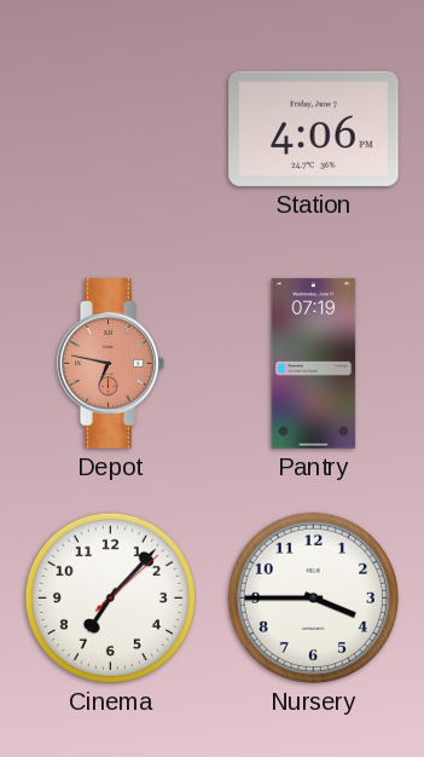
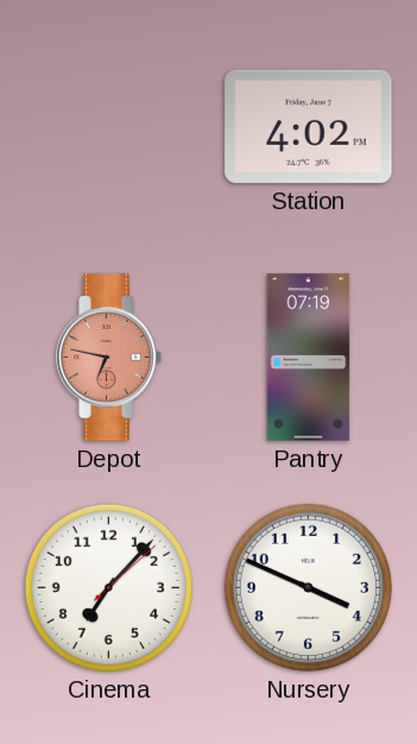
Station: 4:06 -> 4:02
Nursery: 3:45 -> 3:49
